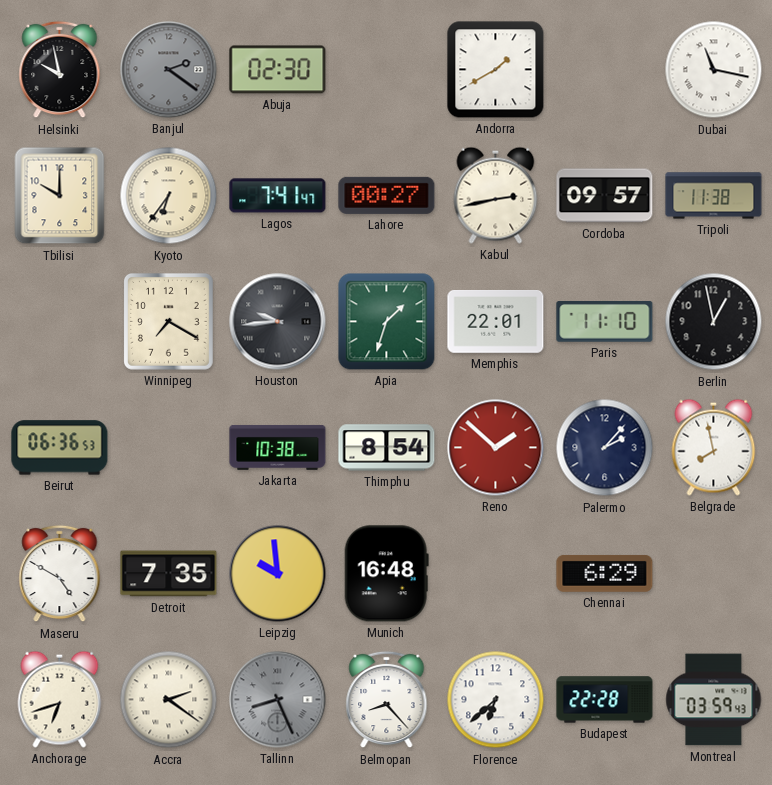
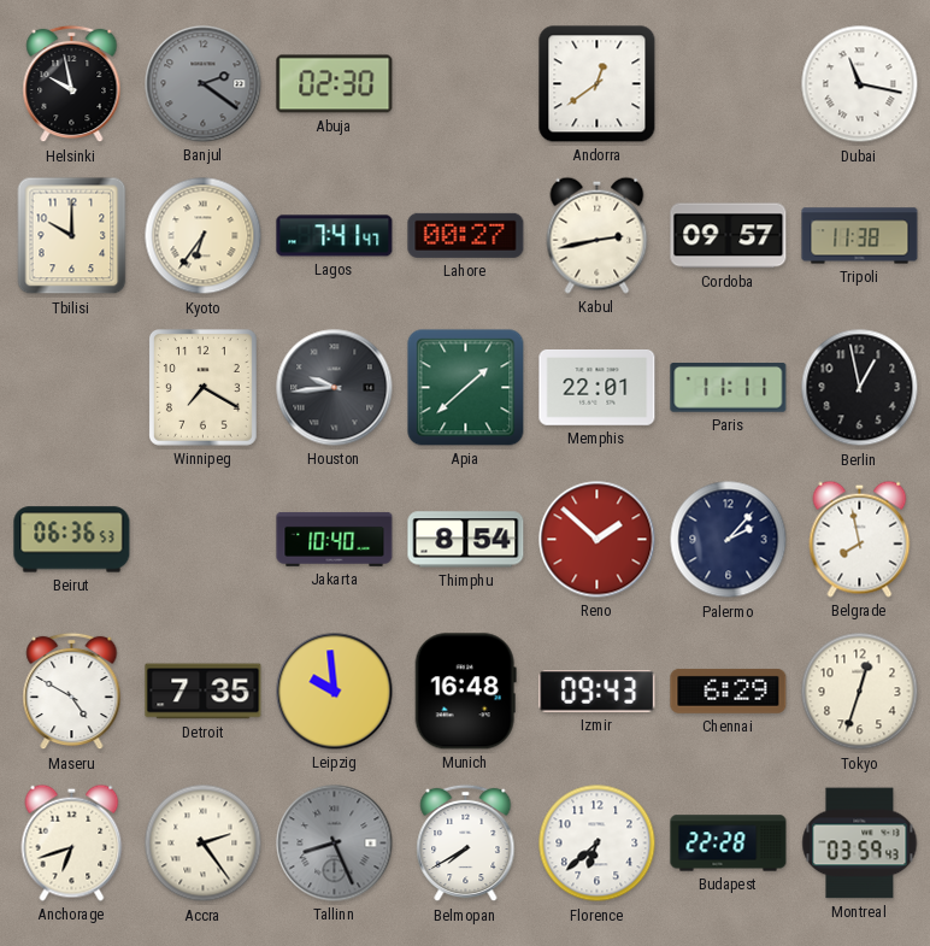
Andorra: 1:40 -> 12:39
Apia: 1:33 -> 1:38
Paris: 11:10 -> 11:11
Jakarta: 10:38 -> 10:40
Izmir: none -> 09:43
Tokyo: none -> 12:33
Accra: 2:21 -> 2:24
Belmopan: 8:23 -> 7:40
